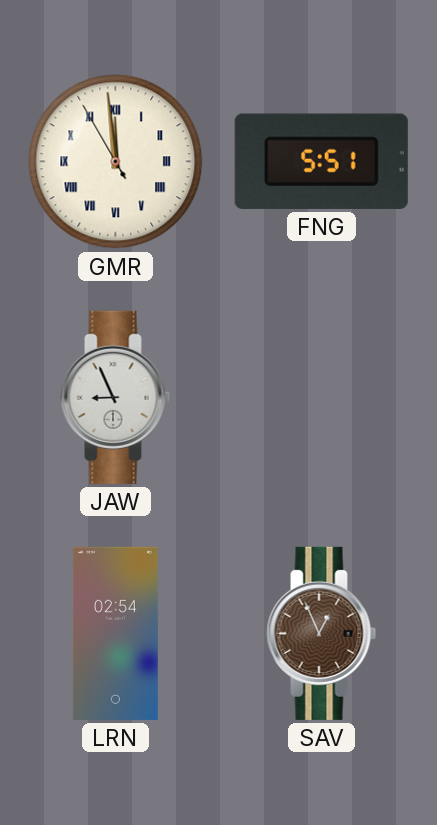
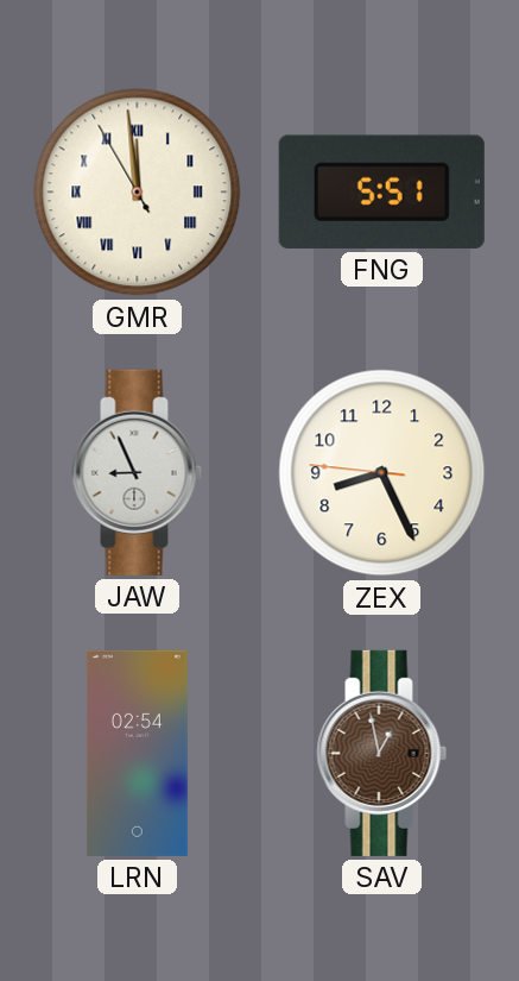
ZEX: none -> 8:25
SAV: 12:56 -> 12:58
